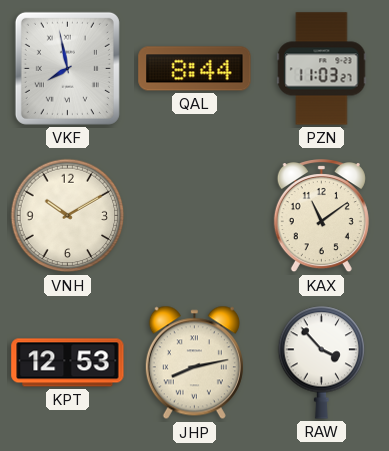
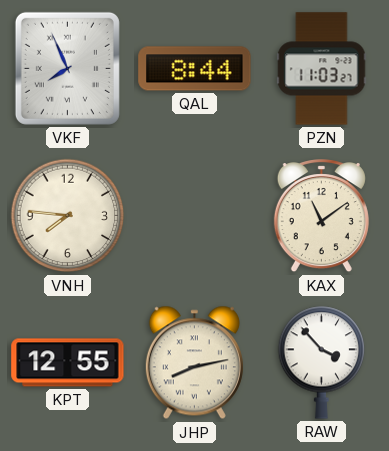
VKF: 7:58 -> 7:56
VNH: 10:10 -> 7:46
KPT: 12:53 -> 12:55
